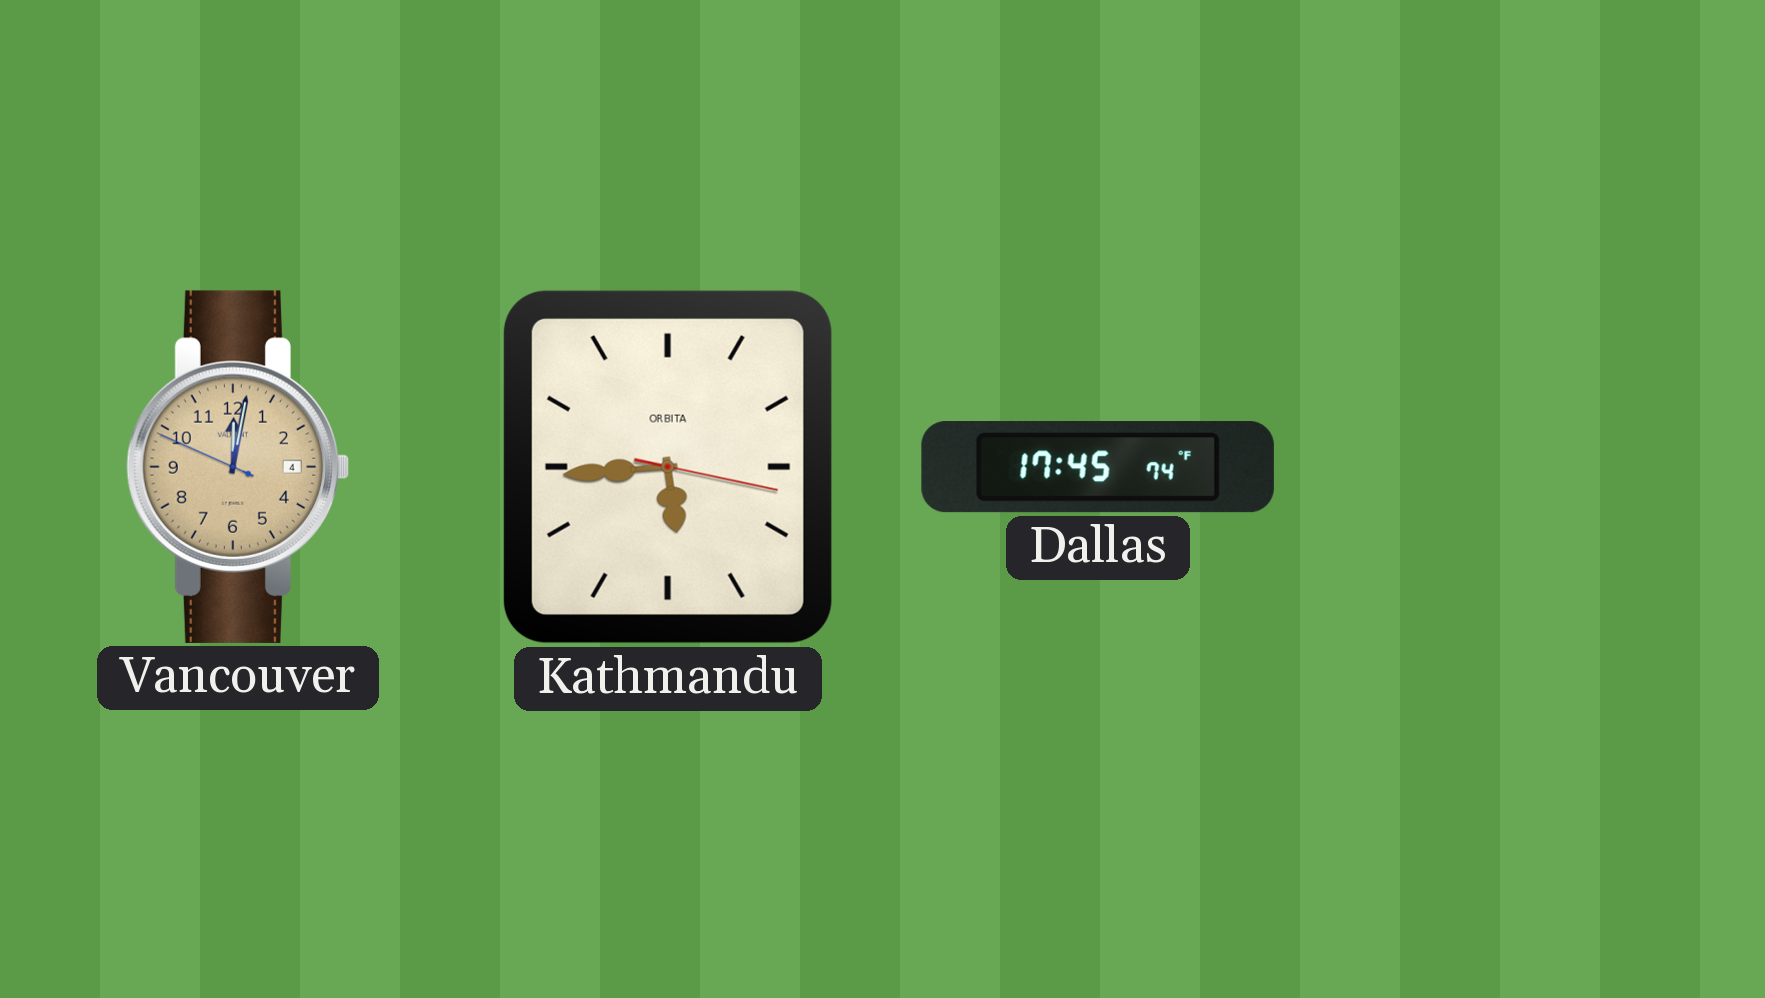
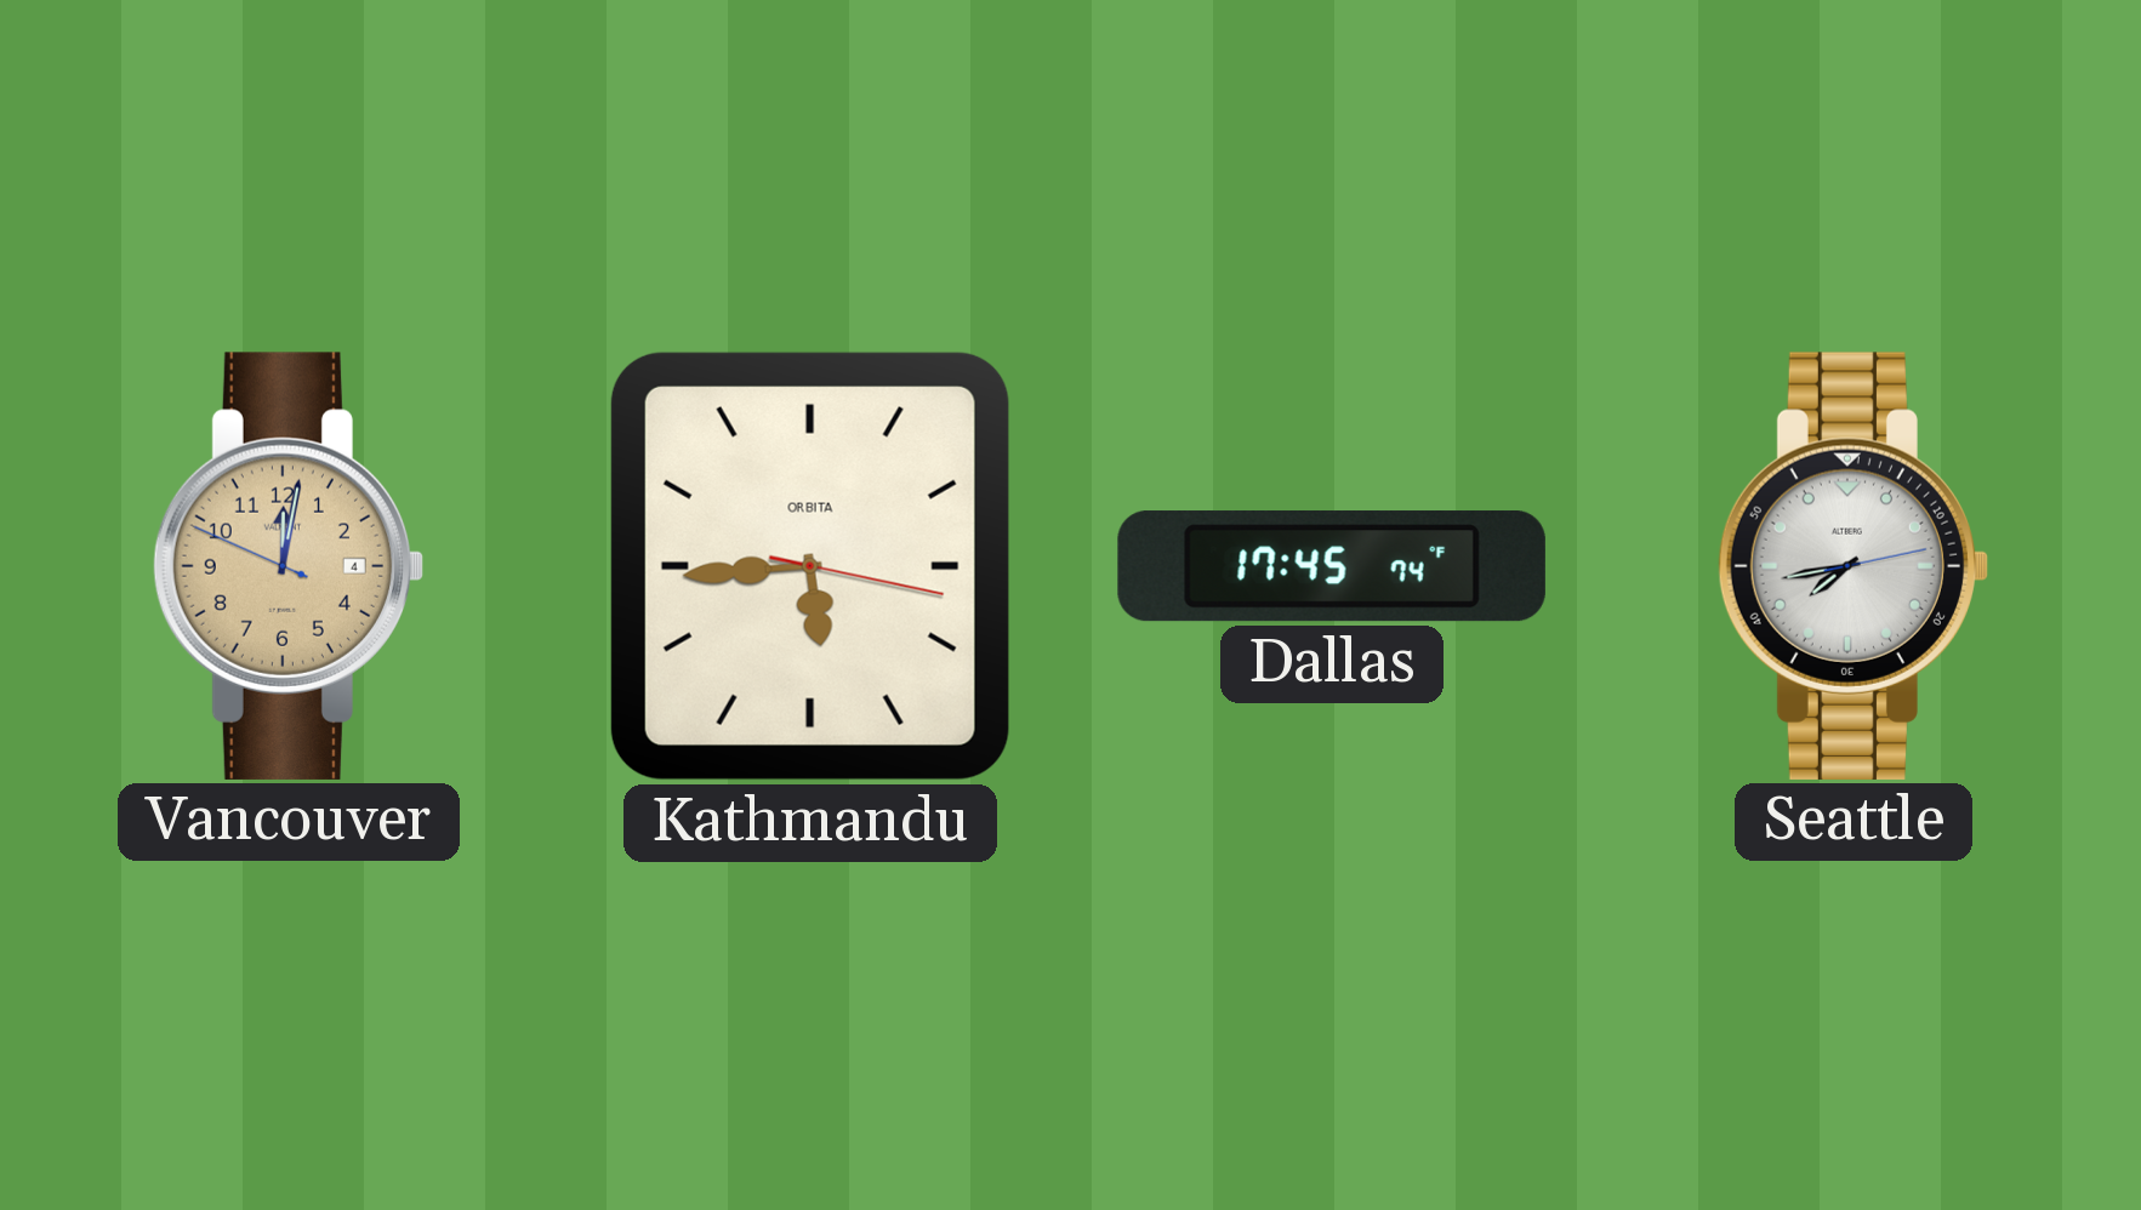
Seattle: none -> 7:43
